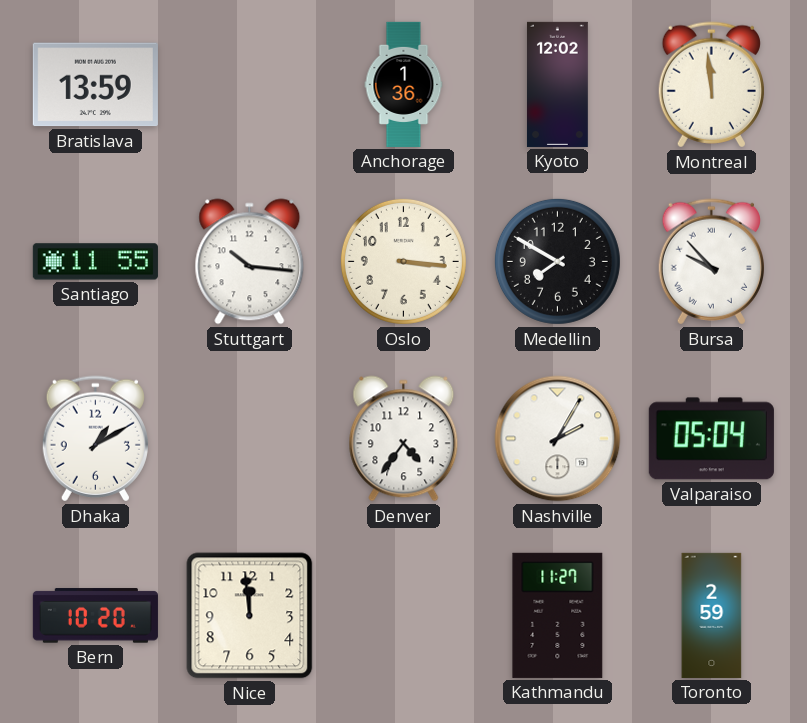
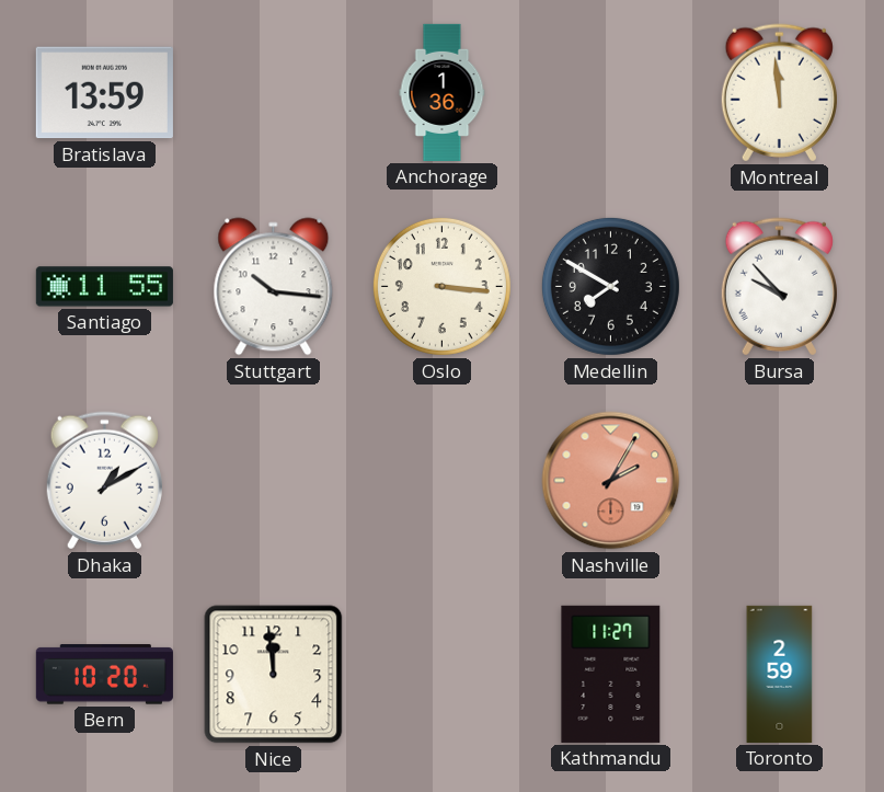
Kyoto: 12:02 -> none
Denver: 4:36 -> none
Nashville dial: white -> salmon
Valparaiso: 05:04 -> none
